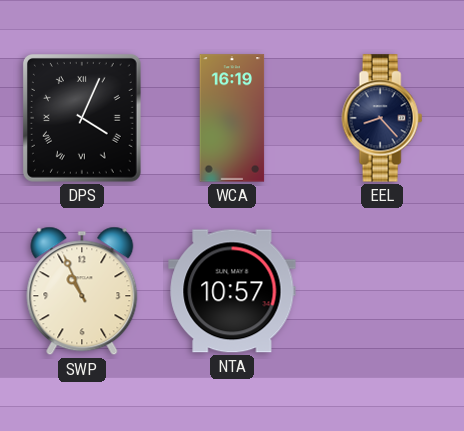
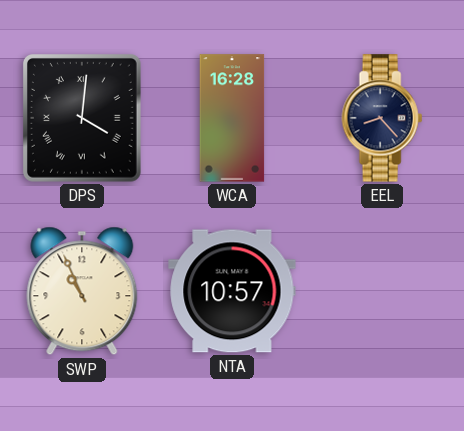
DPS: 4:04 -> 4:01
WCA: 16:19 -> 16:28
